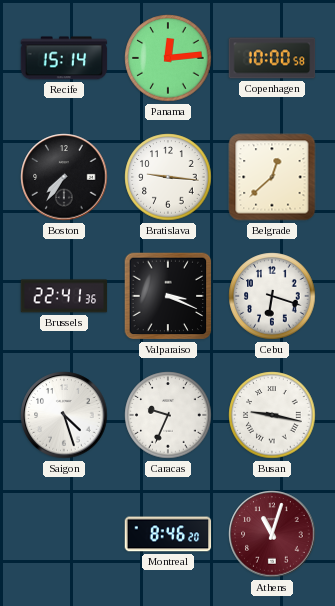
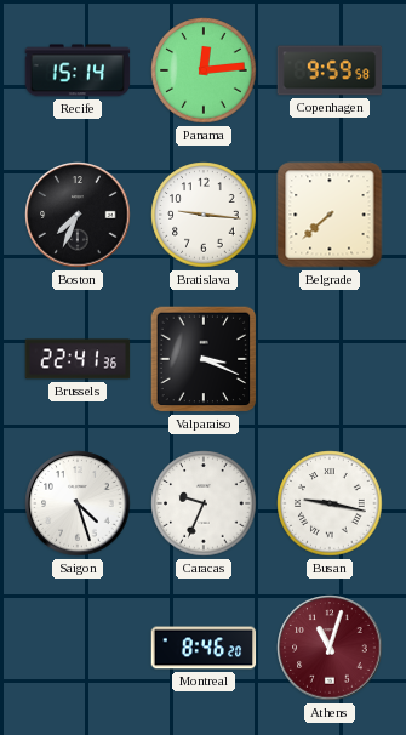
Copenhagen: 10:00 -> 9:59
Boston: 7:36 -> 7:34
Belgrade: 12:38 -> 7:38
Cebu: 6:18 -> none
